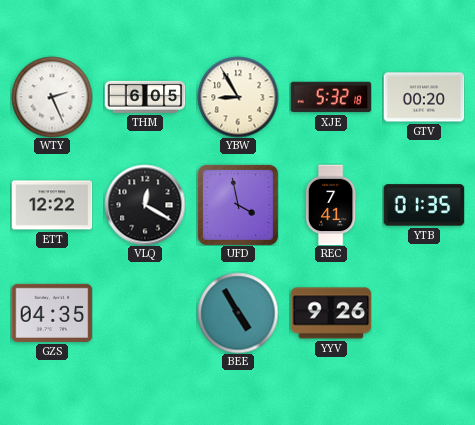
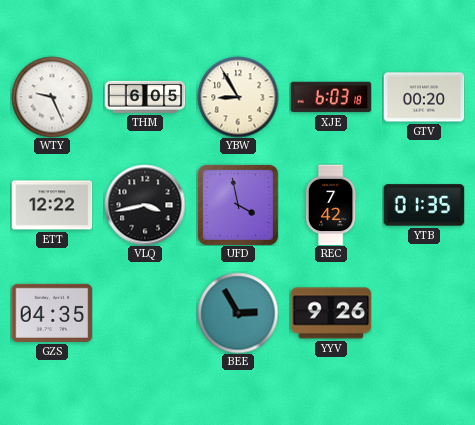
WTY: 2:26 -> 9:26
XJE: 5:32 -> 6:03
VLQ: 12:20 -> 3:43
REC: 7:41 -> 7:42
BEE: 4:55 -> 2:55
